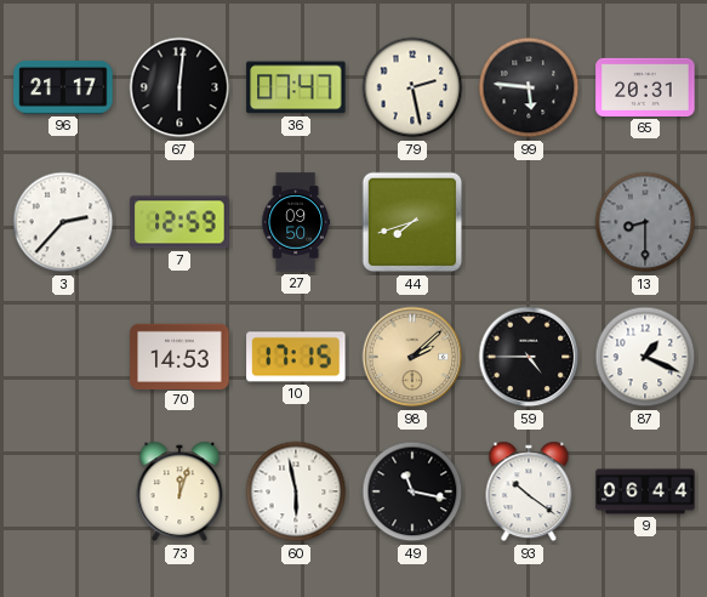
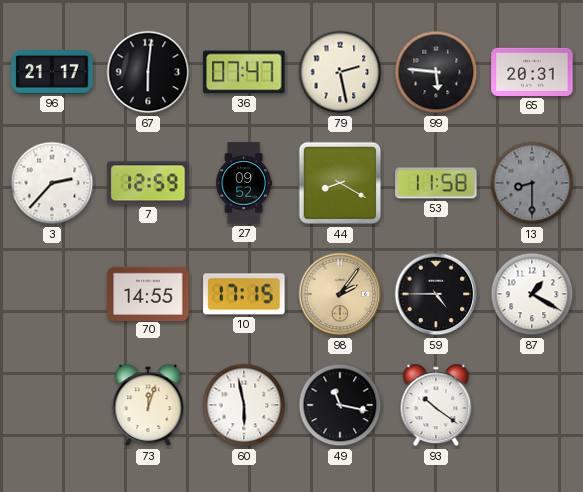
27: 09:50 -> 09:52
44: 7:42 -> 8:20
53: none -> 11:58
70: 14:53 -> 14:55
98: 2:08 -> 2:06
87: 1:19 -> 1:20
9: 06:44 -> none
